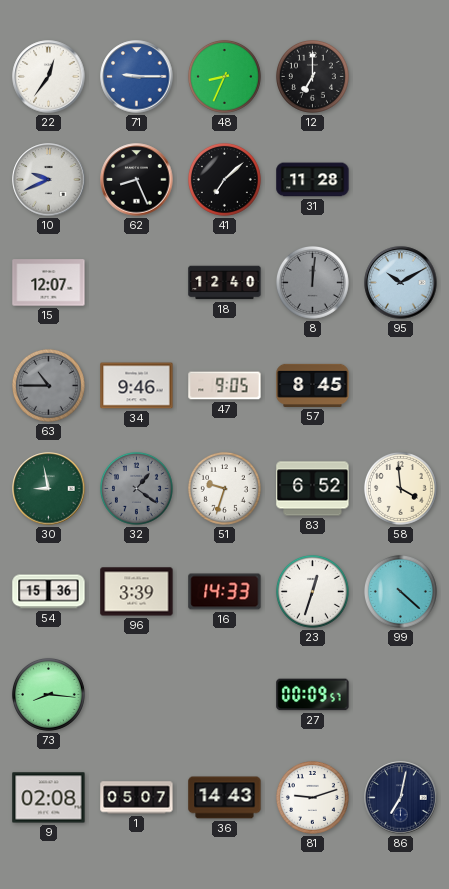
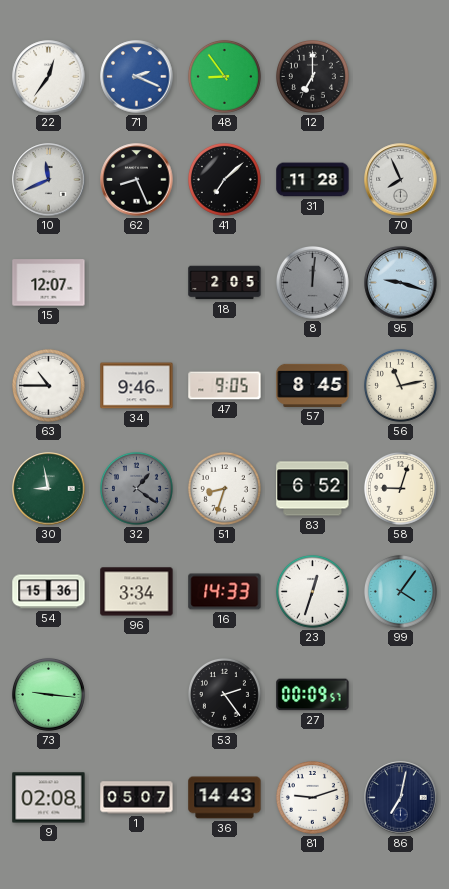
71: 9:15 -> 2:19
48: 8:34 -> 8:54
10: 9:41 -> 11:41
70: none -> 7:56
18: 12:40 -> 2:05
95: 10:10 -> 9:18
63 dial: grey -> white
56: none -> 11:13
51: 9:33 -> 8:33
58: 3:59 -> 9:03
96: 3:39 -> 3:34
99: 4:22 -> 4:06
73: 8:16 -> 9:16
53: none -> 2:24
